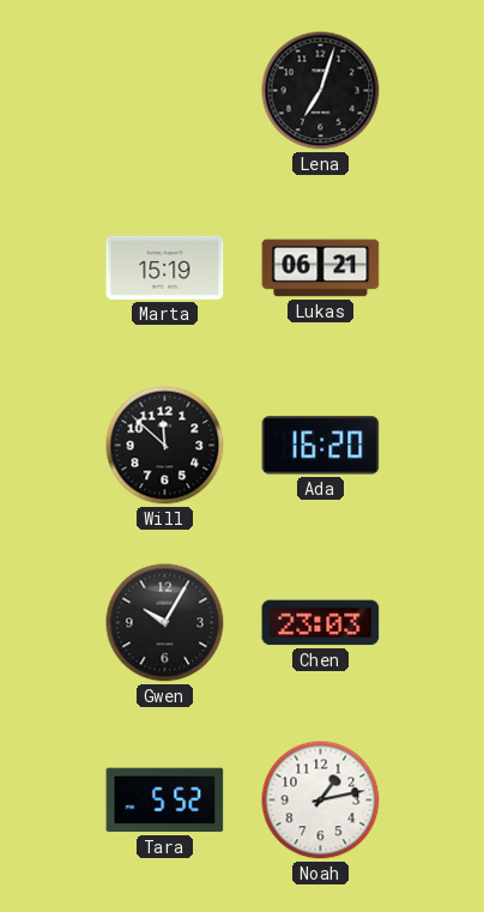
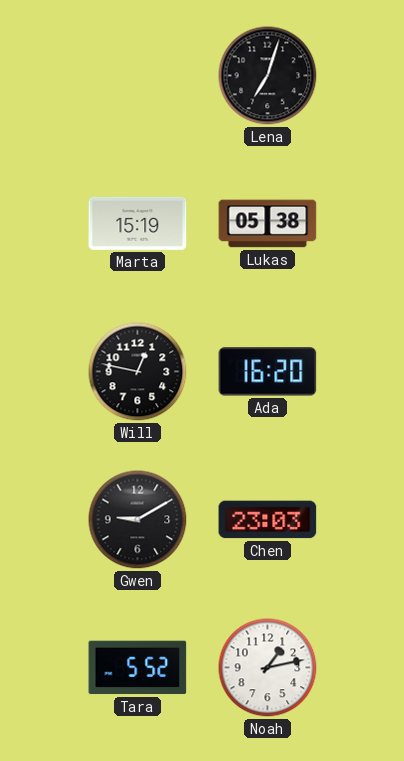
Lukas: 06:21 -> 05:38
Will: 11:52 -> 12:47
Gwen: 10:05 -> 9:10
